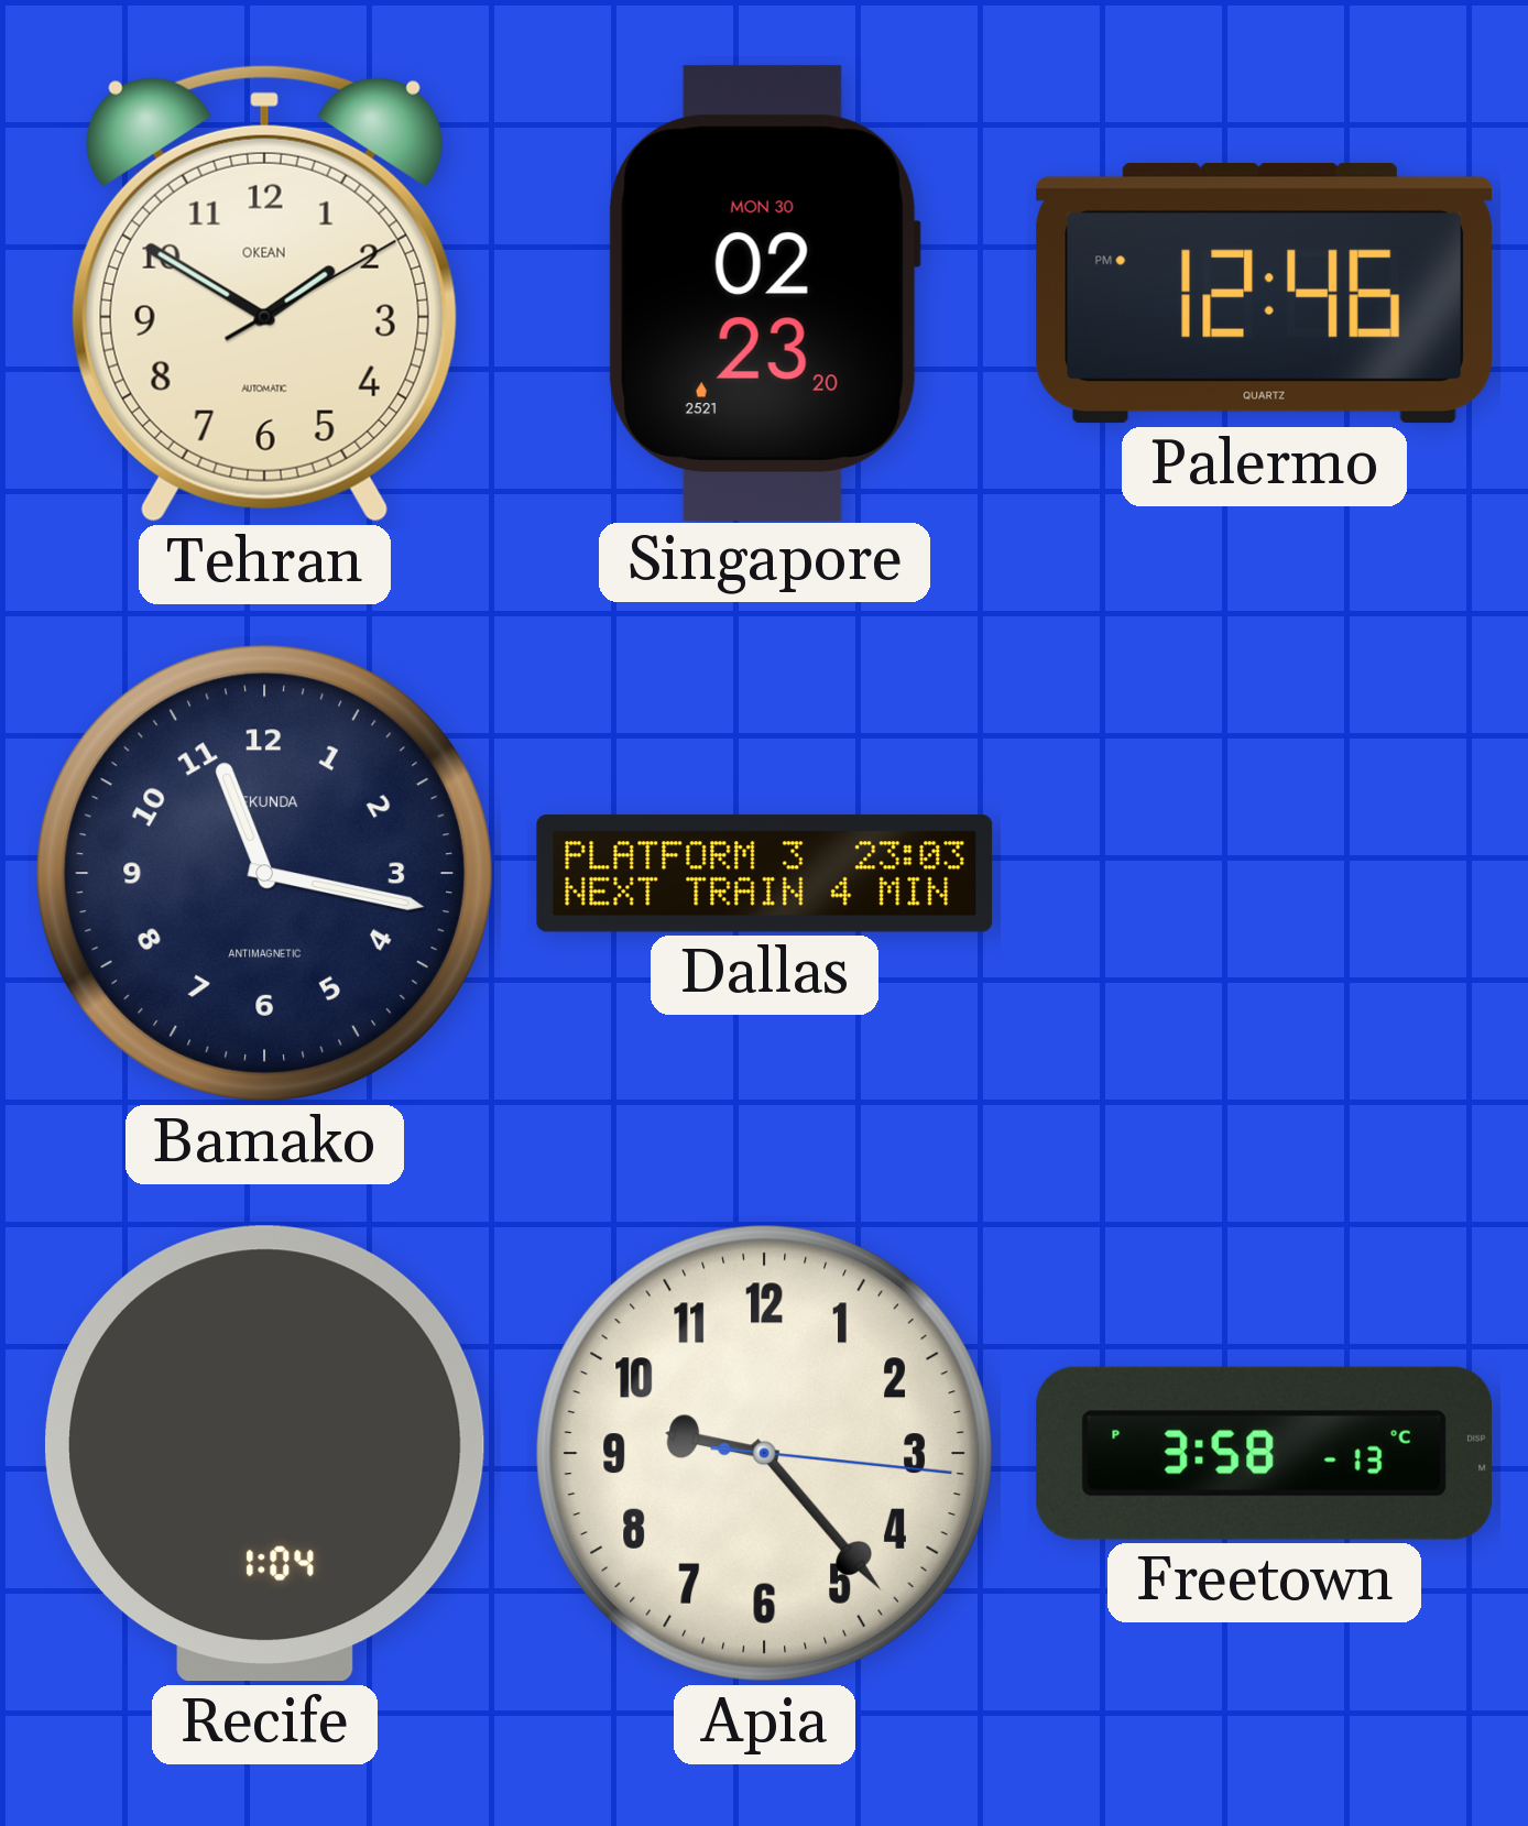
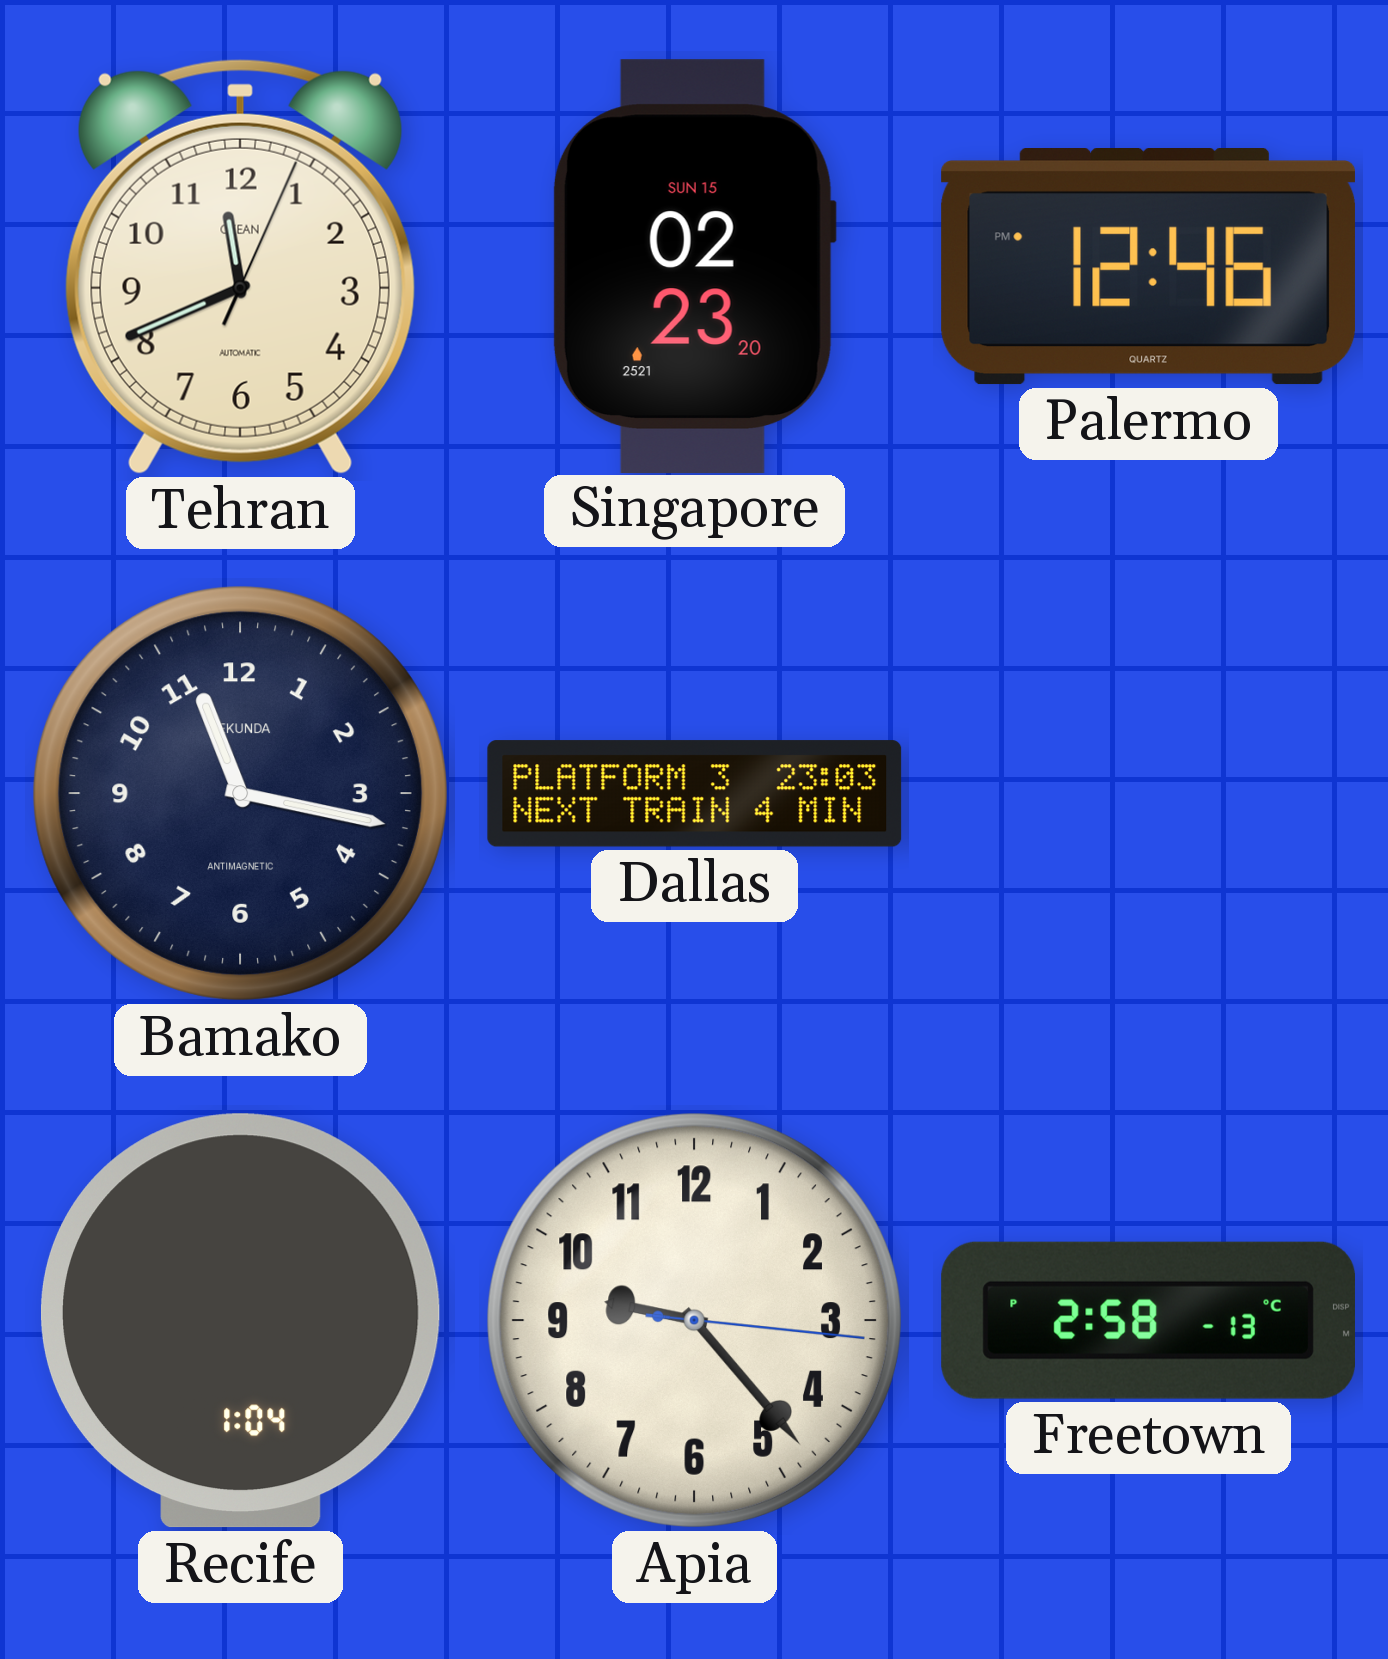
Tehran: 1:50 -> 11:41
Singapore date: MON 30 -> SUN 15
Freetown: 3:58 -> 2:58
